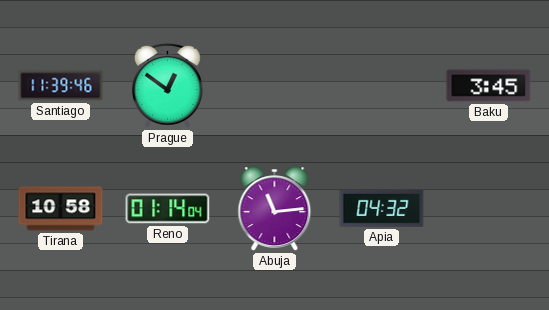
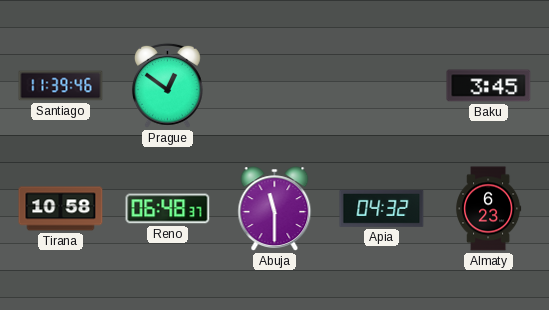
Reno: 01:14 -> 06:48
Abuja: 11:14 -> 11:30
Almaty: none -> 6:23
